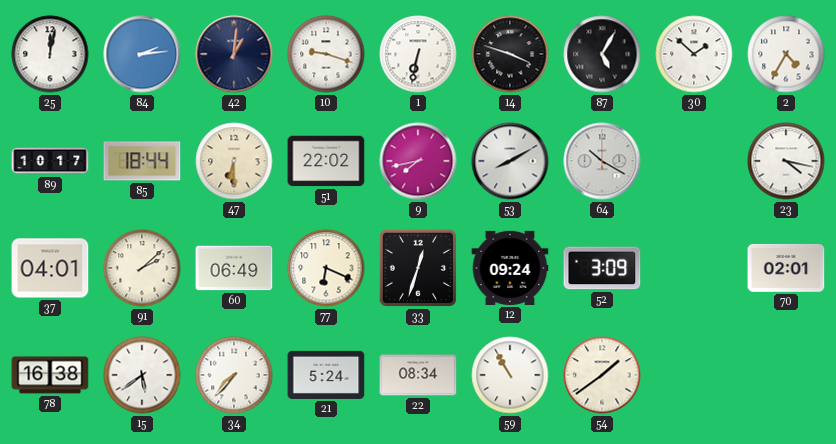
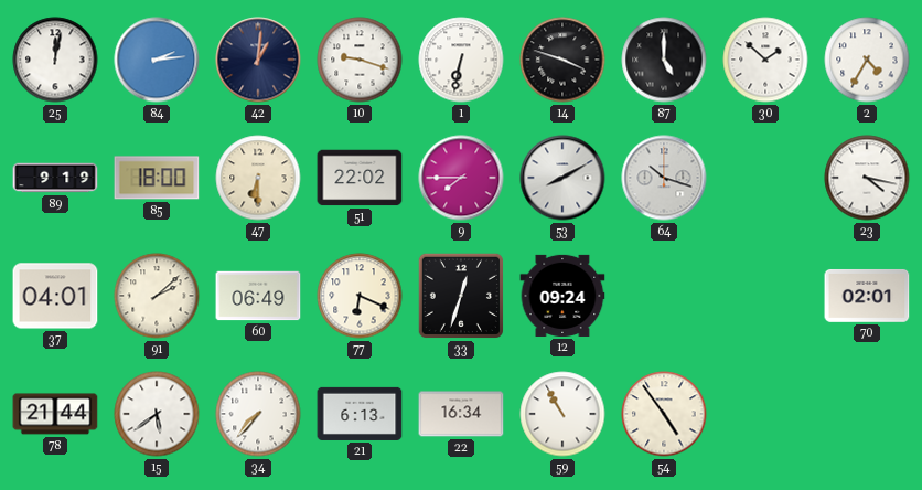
87: 5:05 -> 5:00
89: 10:17 -> 9:19
85: 18:44 -> 18:00
9: 7:43 -> 7:45
64: 10:20 -> 10:18
52: 3:09 -> none
78: 16:38 -> 21:44
21: 5:24 -> 6:13
22: 08:34 -> 16:34
54: 1:39 -> 4:54
